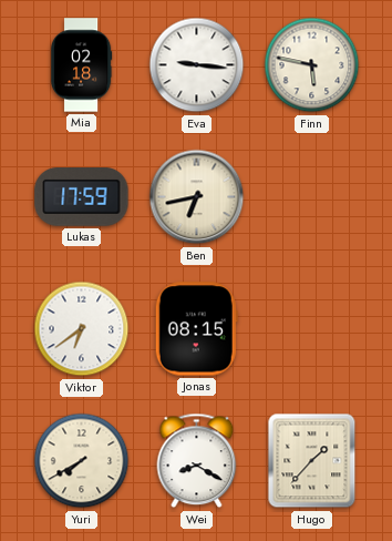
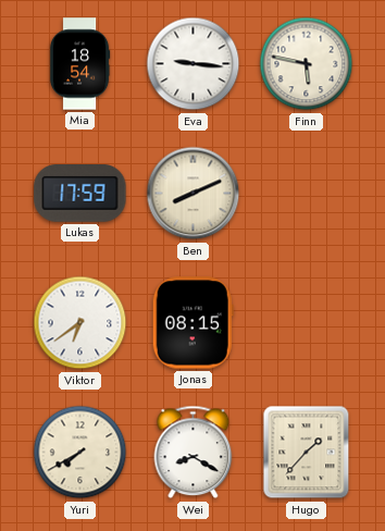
Mia: 02:18 -> 18:54
Ben: 6:43 -> 8:11
